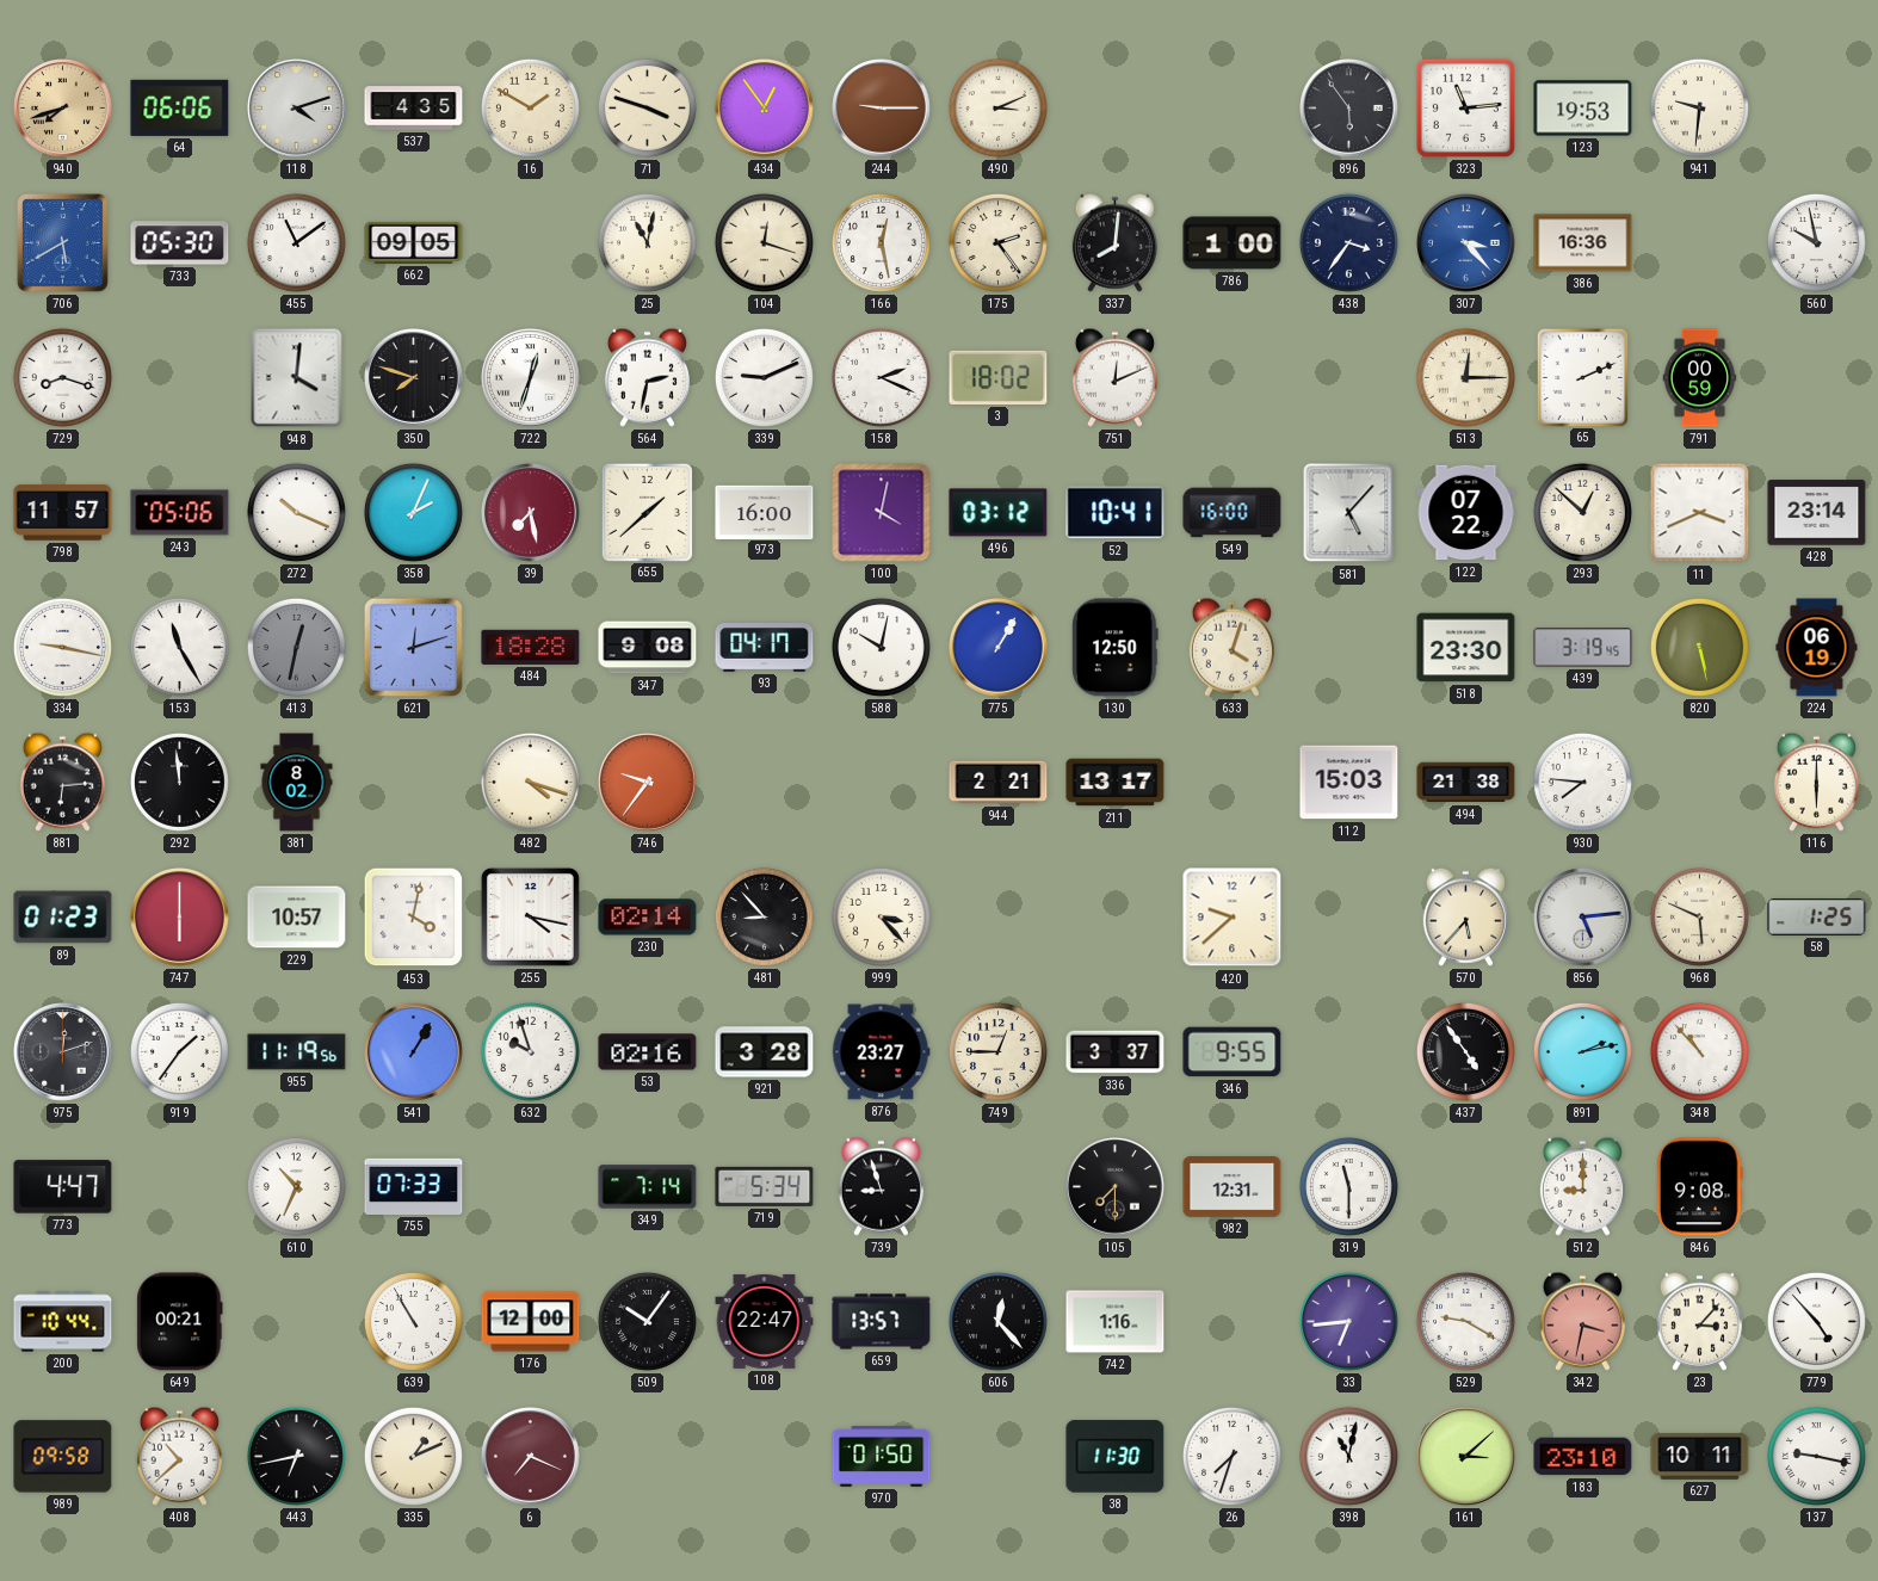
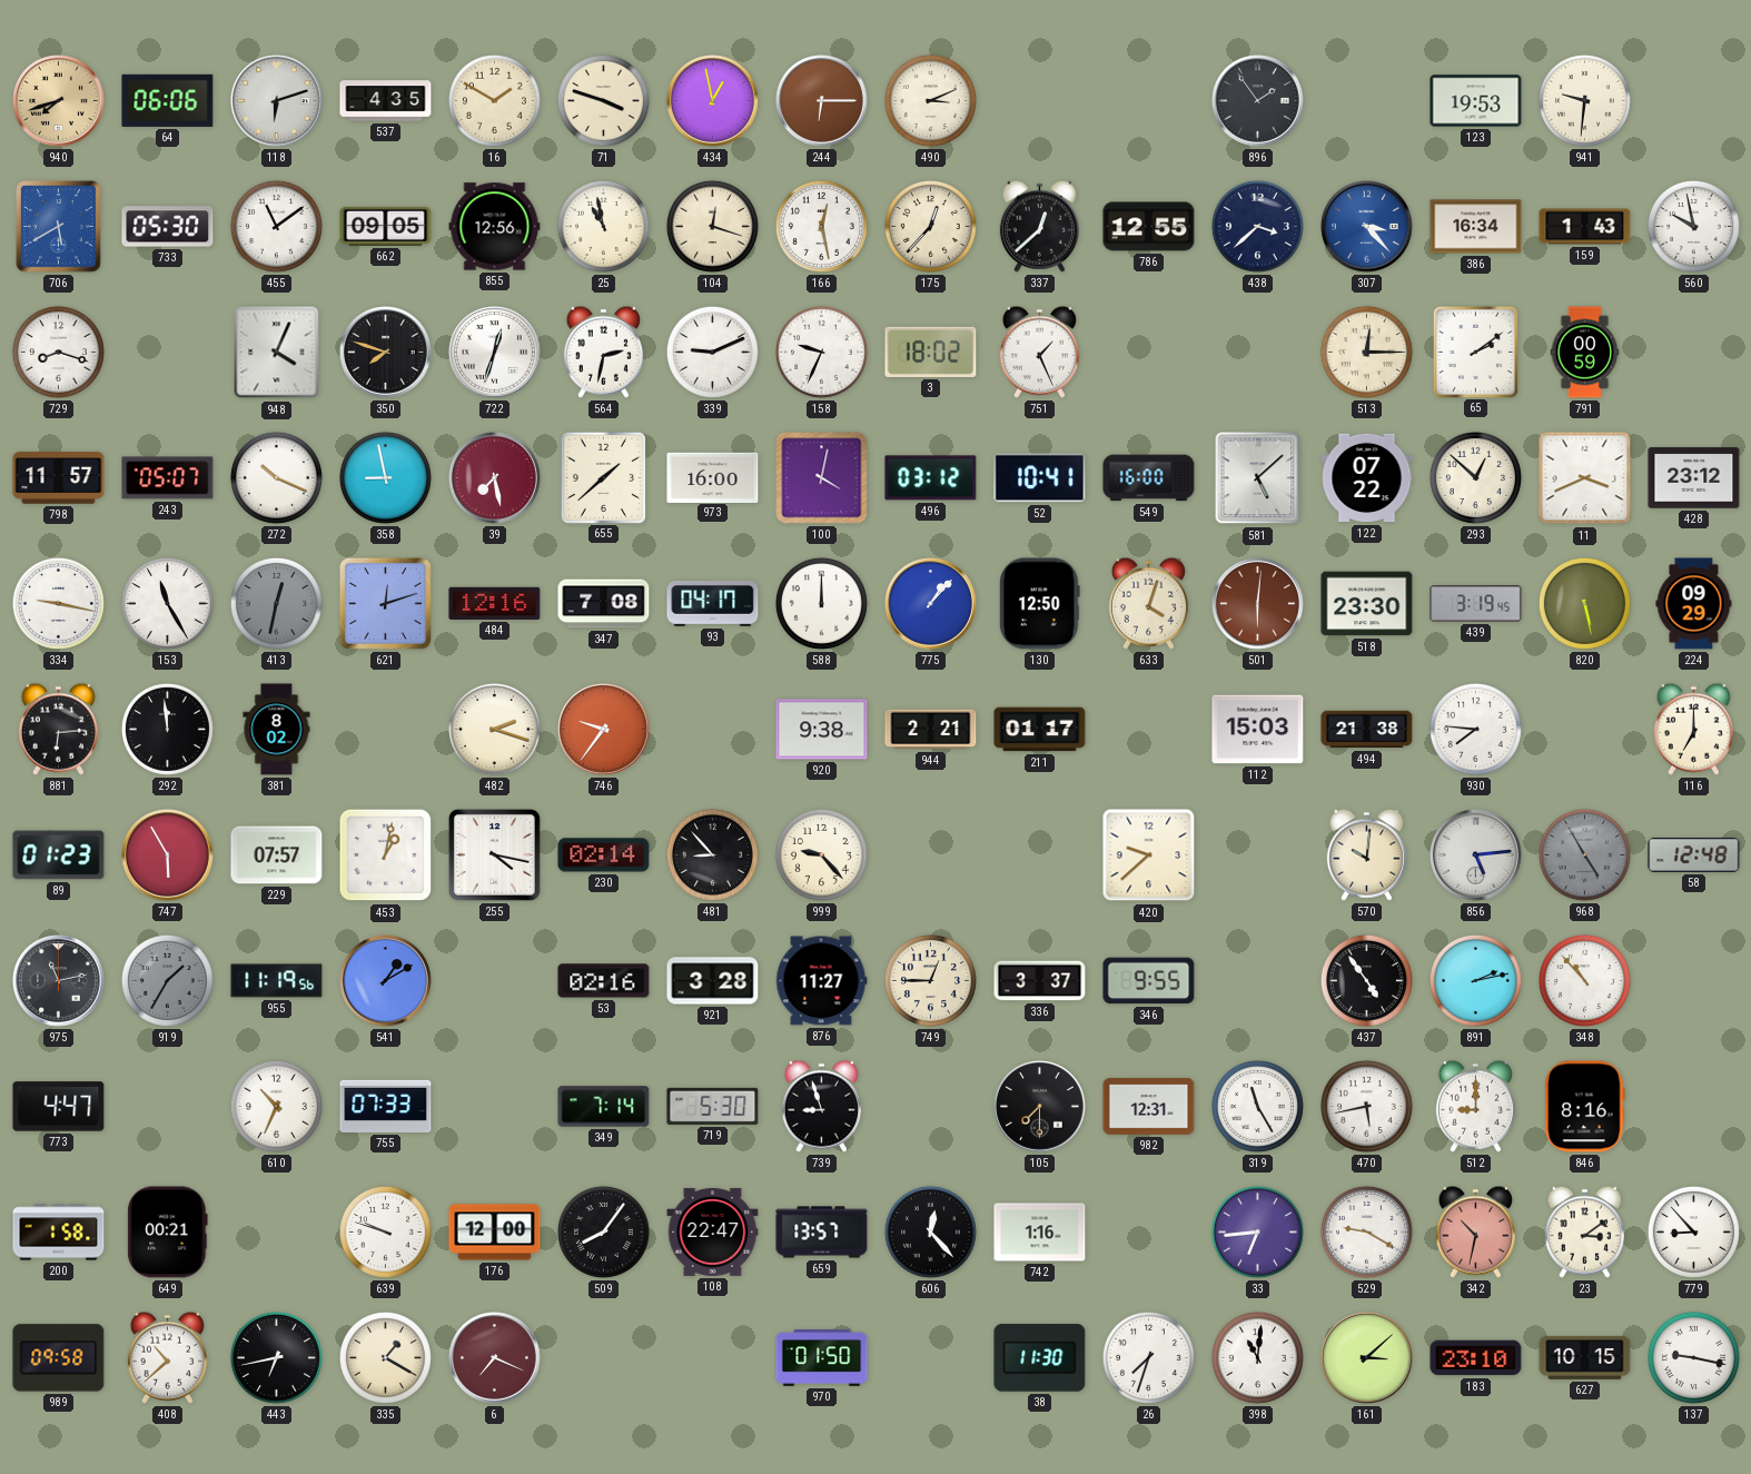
118: 4:12 -> 6:12
434: 12:54 -> 12:58
244: 9:15 -> 6:15
896: 5:54 -> 1:54
323: 11:14 -> none
855: none -> 12:56
25: 11:02 -> 10:58
175: 2:24 -> 12:37
337: 8:01 -> 12:38
786: 1:00 -> 12:55
438: 3:36 -> 3:38
386: 16:36 -> 16:34
159: none -> 1:43
948: 4:01 -> 4:04
158: 2:19 -> 9:34
751: 12:11 -> 1:26
65: 2:11 -> 2:09
243: 05:06 -> 05:07
358: 2:04 -> 8:58
581: 5:07 -> 5:08
428: 23:14 -> 23:12
484: 18:28 -> 12:16
347: 9:08 -> 7:08
588: 10:02 -> 12:00
775: 1:05 -> 1:07
501: none -> 6:01
224: 06:19 -> 09:29
482: 4:18 -> 2:18
920: none -> 9:38
211: 13:17 -> 01:17
116: 6:00 -> 7:00
747: 6:00 -> 5:55
229: 10:57 -> 07:57
453: 4:02 -> 1:02
999: 3:23 -> 9:23
570: 5:37 -> 10:01
968: 5:49 -> 4:55
968 dial: cream -> grey
58: 1:25 -> 12:48
975: 12:12 -> 11:13
919: 1:36 -> 1:35
919 dial: white -> grey
541: 1:05 -> 1:10
632: 9:57 -> none
876: 23:27 -> 11:27
719: 5:34 -> 5:30
319: 11:30 -> 11:25
470: none -> 5:43
846: 9:08 -> 8:16
200: 10:44 -> 1:58
639: 10:55 -> 9:48
509: 10:06 -> 8:06
342: 3:32 -> 10:32
23: 3:07 -> 3:09
779: 4:53 -> 8:53
335: 1:11 -> 1:20
398: 11:02 -> 11:01
627: 10:11 -> 10:15
